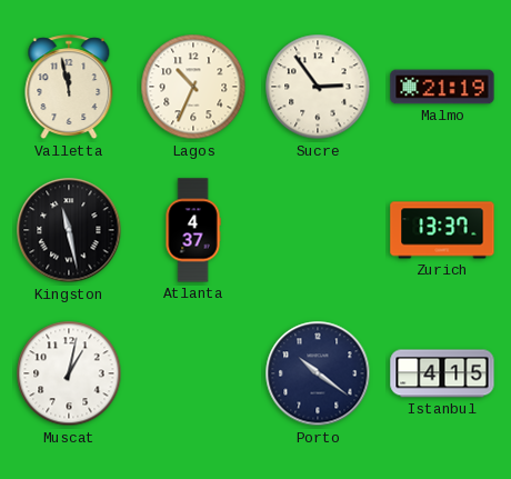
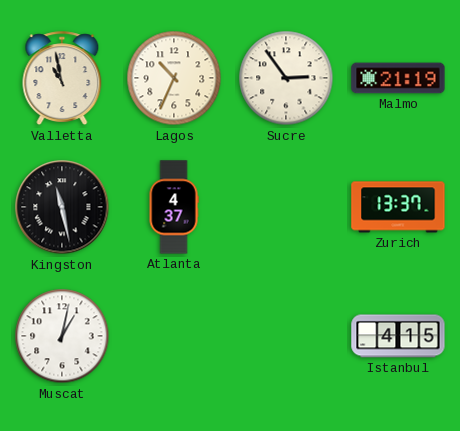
Valletta: 11:58 -> 10:58
Porto: 10:21 -> none
